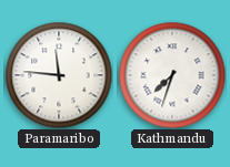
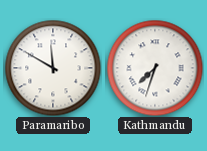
Paramaribo: 11:46 -> 11:50
